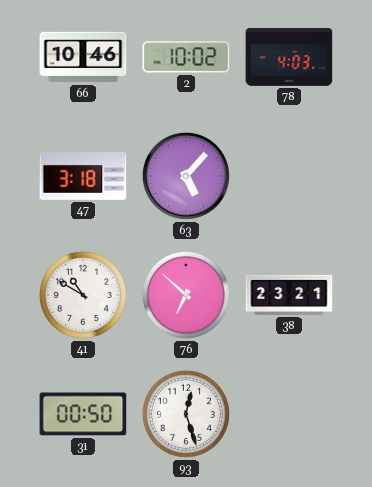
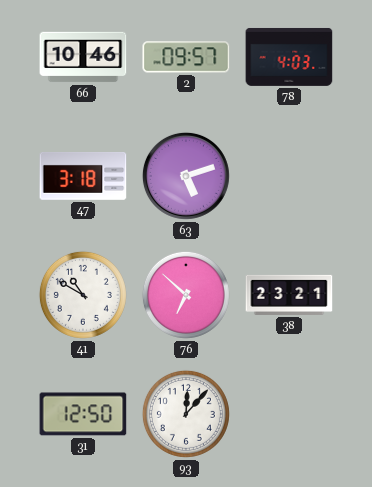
2: 10:02 -> 09:57
63: 5:07 -> 5:12
31: 00:50 -> 12:50
93: 12:27 -> 12:07
